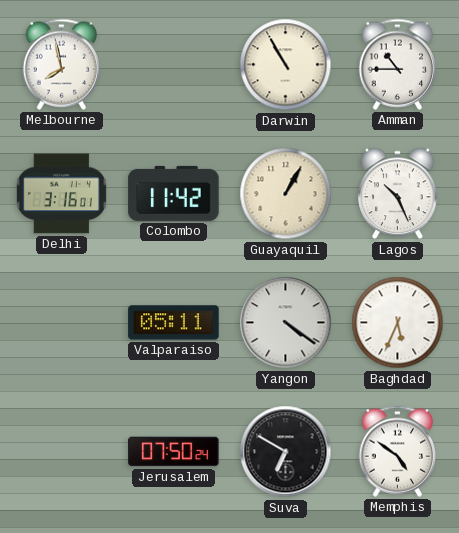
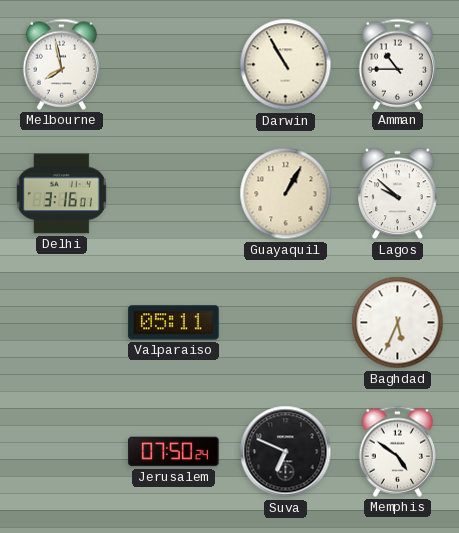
Colombo: 11:42 -> none
Lagos: 10:26 -> 9:52
Yangon: 4:21 -> none
Suva: 6:50 -> 6:49
